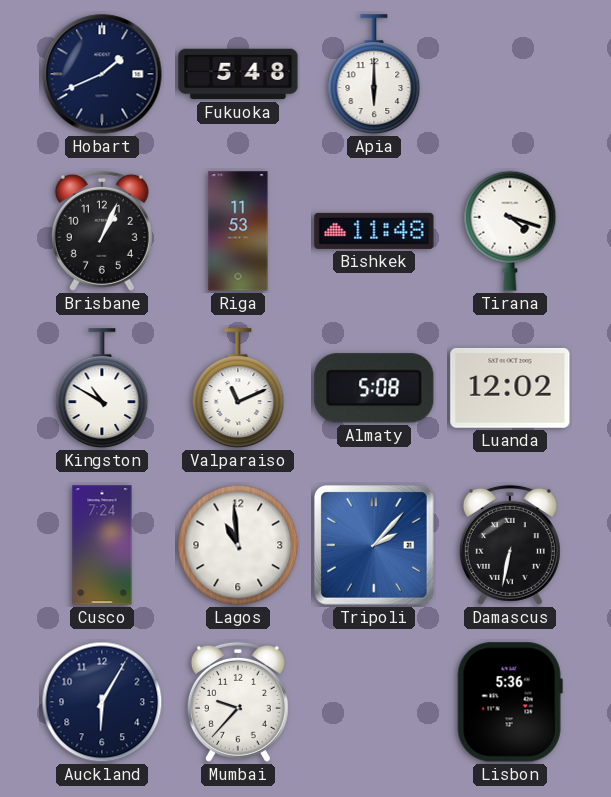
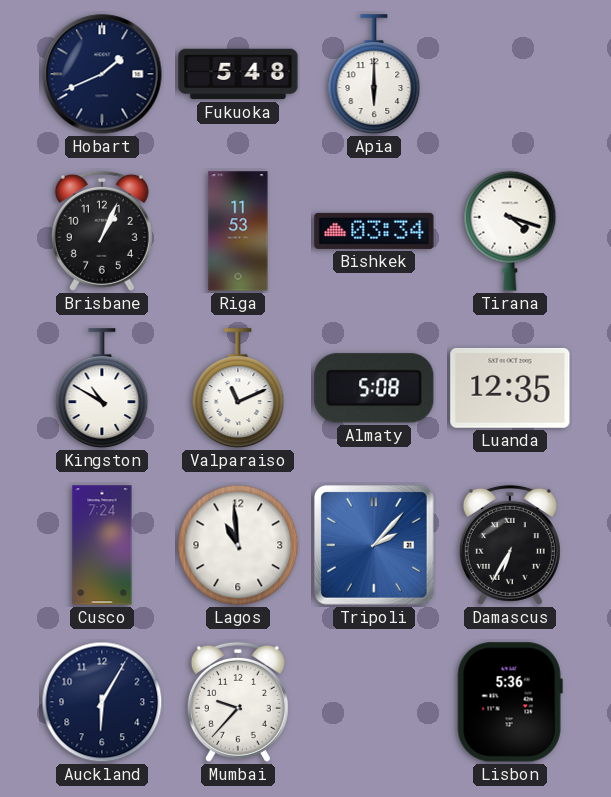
Bishkek: 11:48 -> 03:34
Luanda: 12:02 -> 12:35
Damascus: 6:32 -> 6:35
